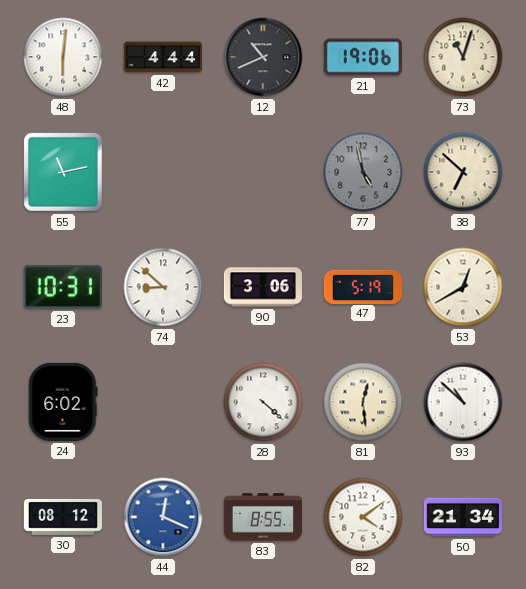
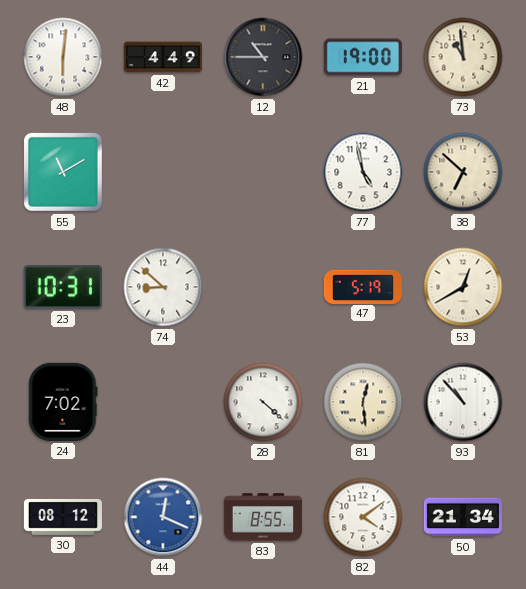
42: 4:44 -> 4:49
12: 10:41 -> 10:45
21: 19:06 -> 19:00
73: 11:03 -> 10:59
55: 11:13 -> 11:10
77 dial: grey -> white
90: 3:06 -> none
24: 6:02 -> 7:02
93: 10:52 -> 10:53
